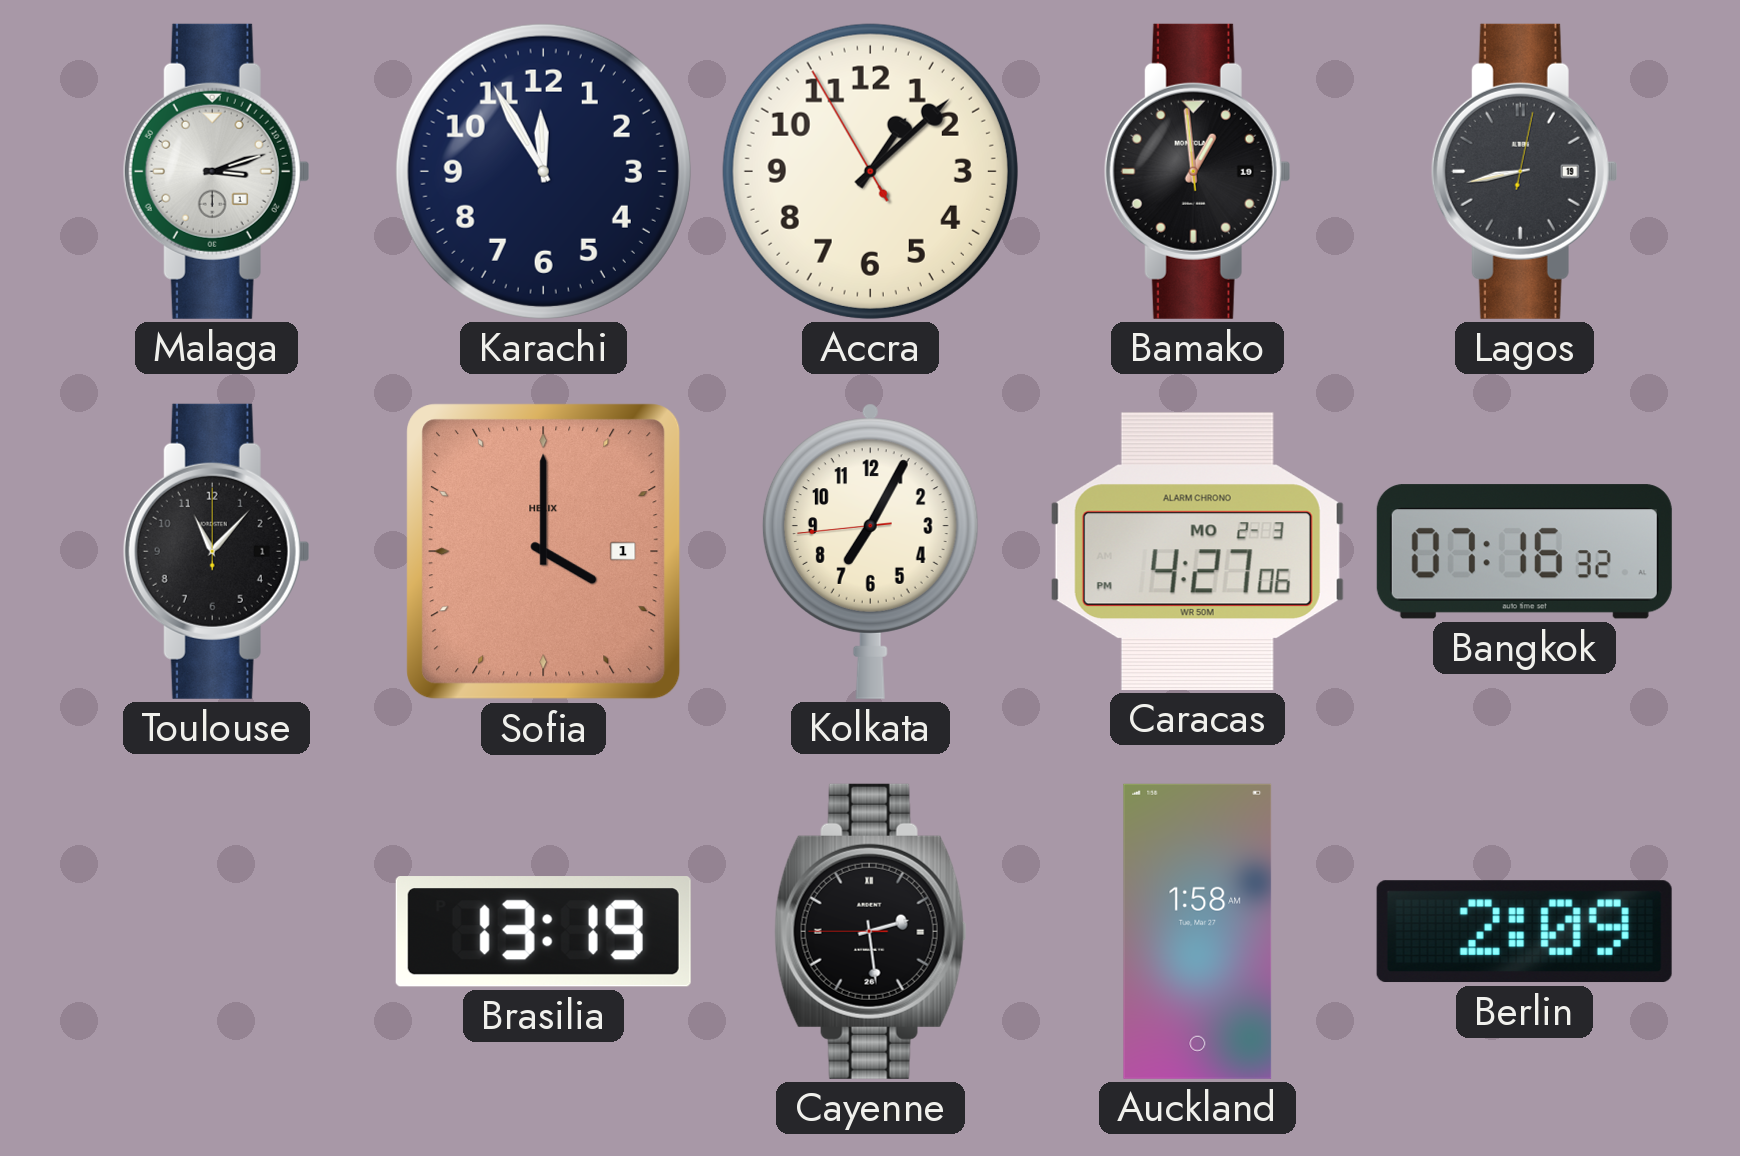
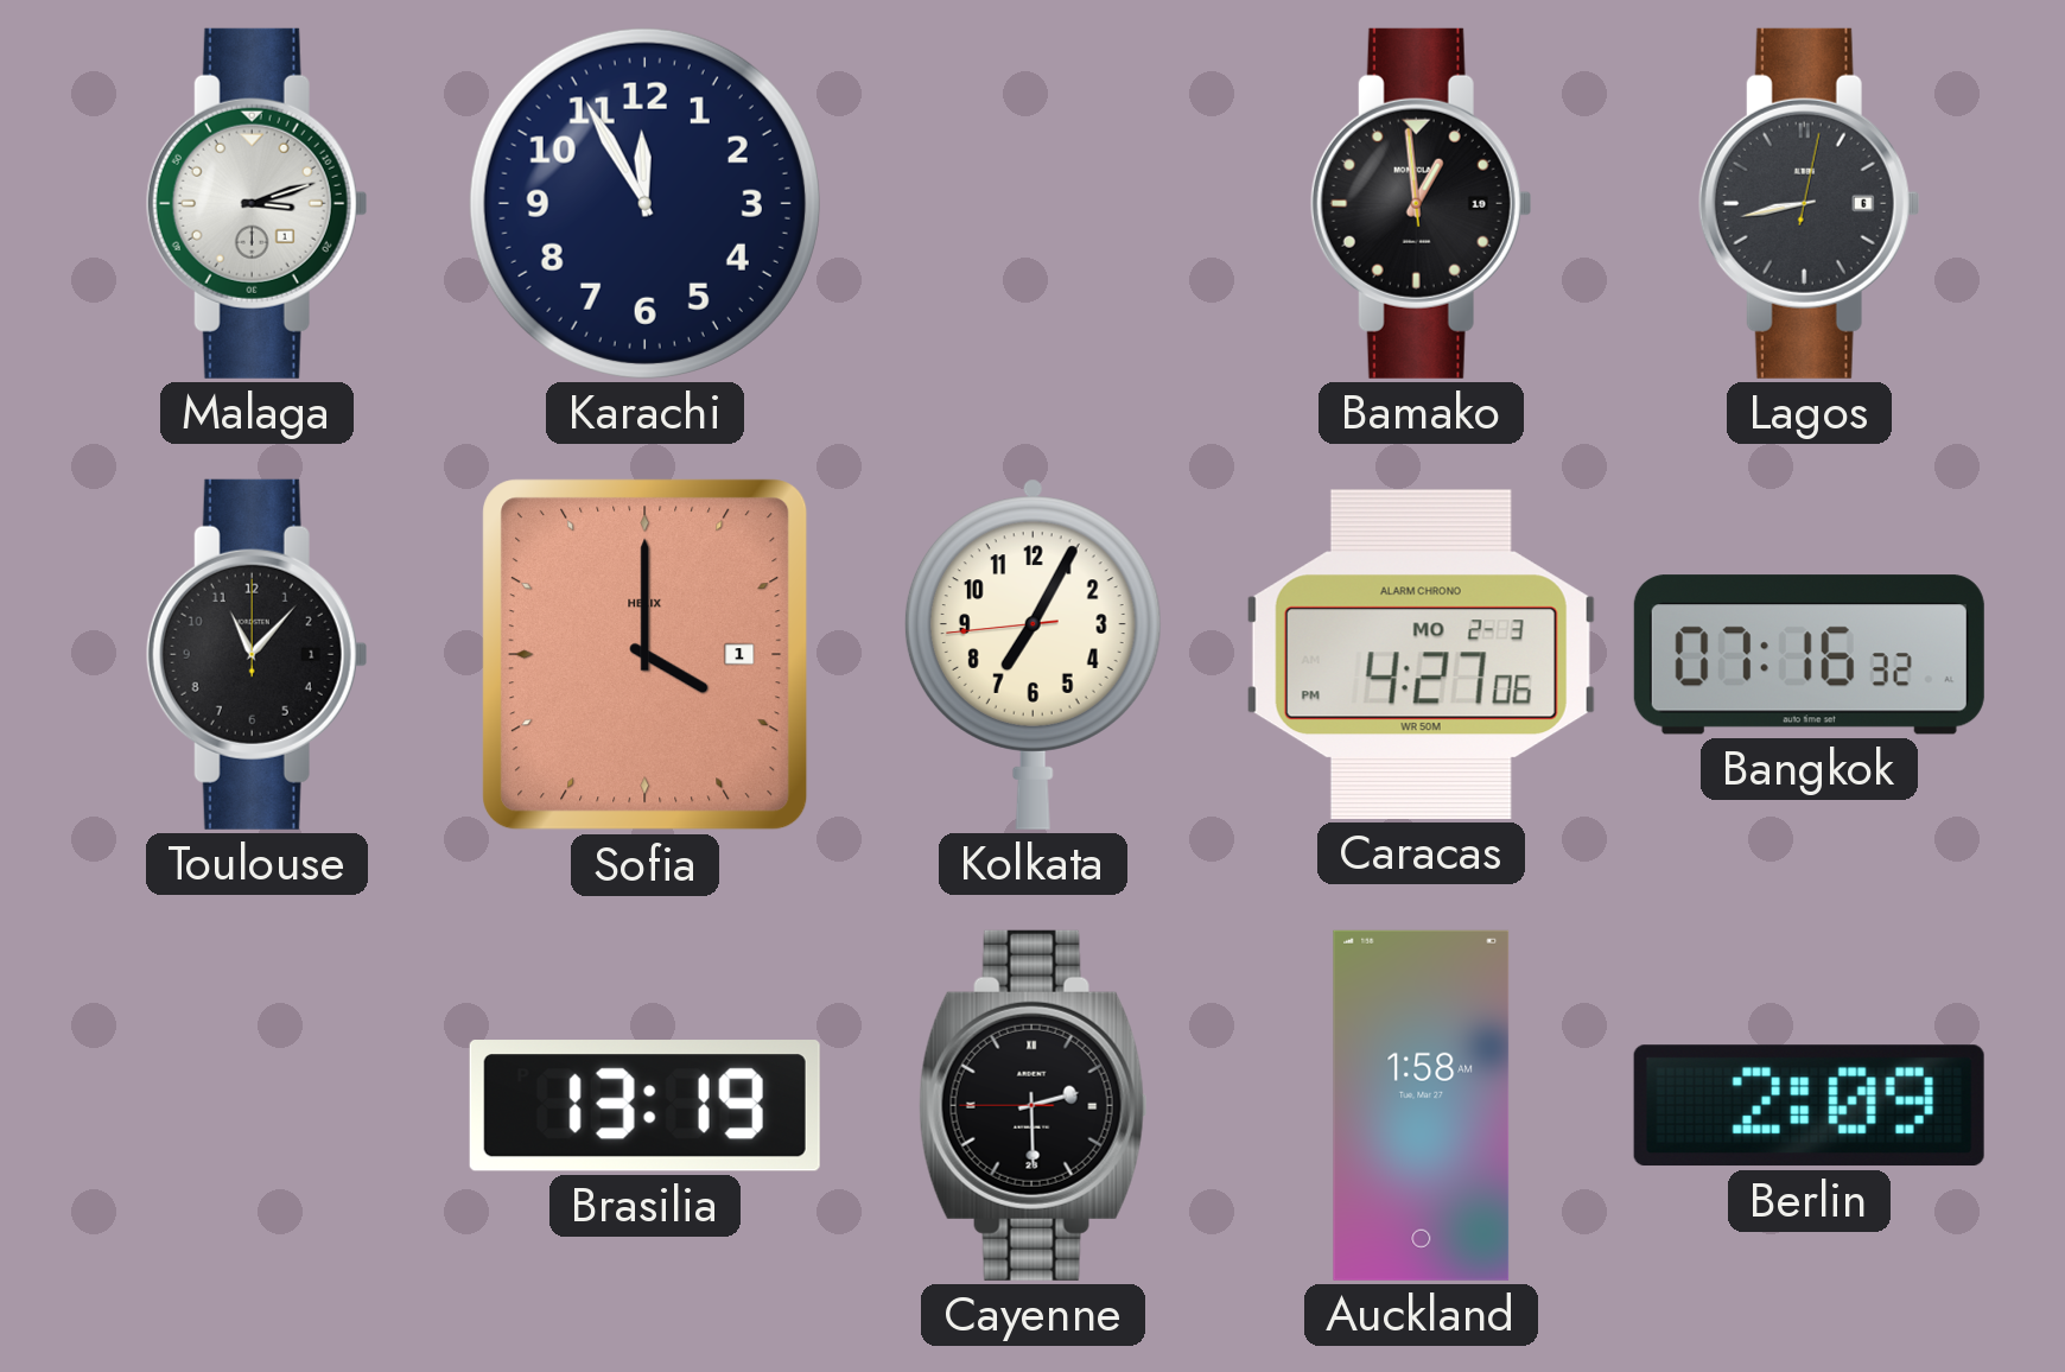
Accra: 1:07 -> none
Lagos date: 19 -> 6
Cayenne: 2:28 -> 2:29
